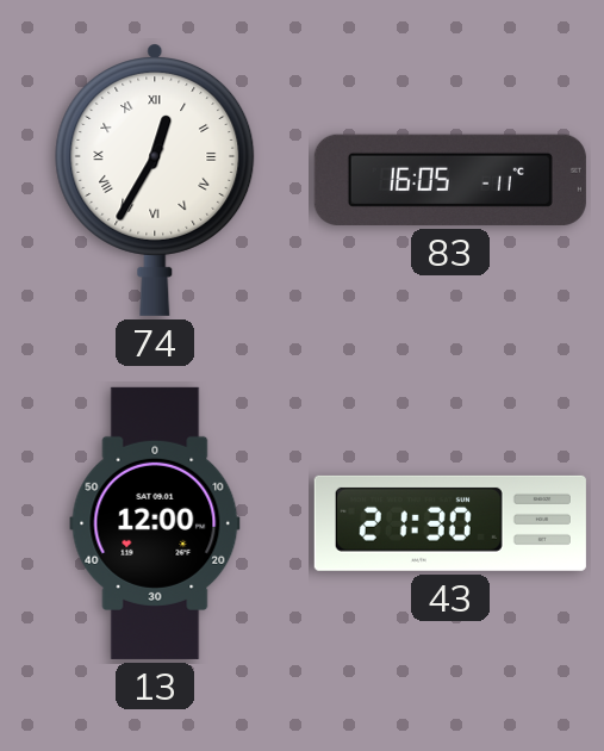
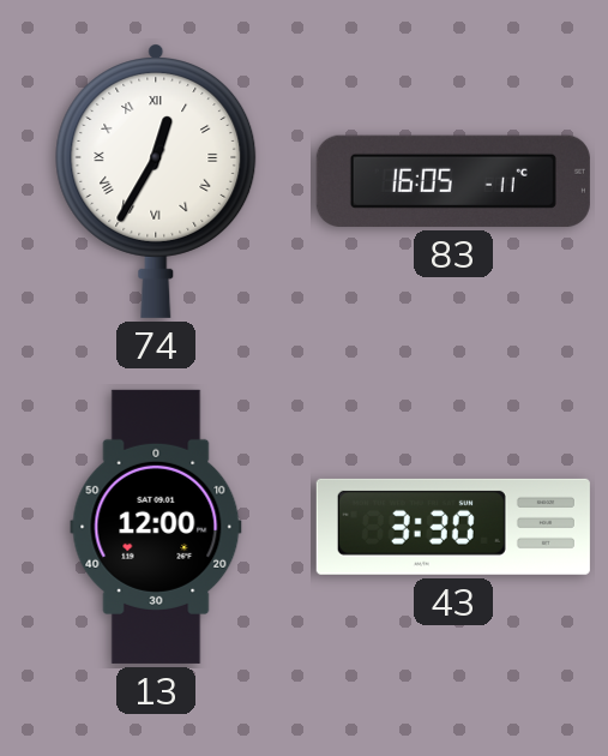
43: 21:30 -> 3:30
